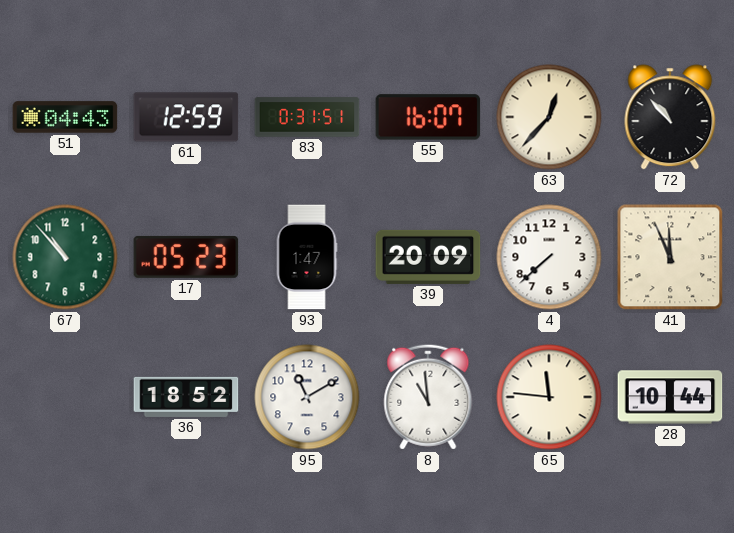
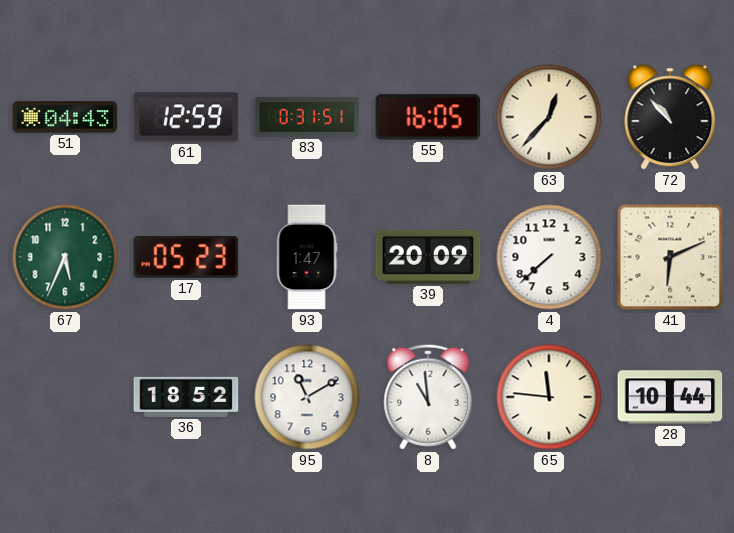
55: 16:07 -> 16:05
67: 10:53 -> 5:34
41: 11:56 -> 6:11
